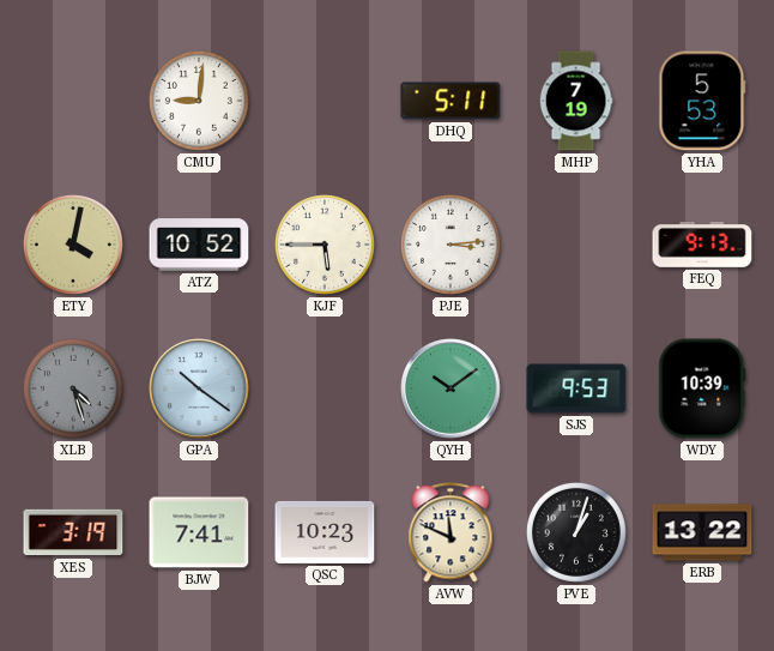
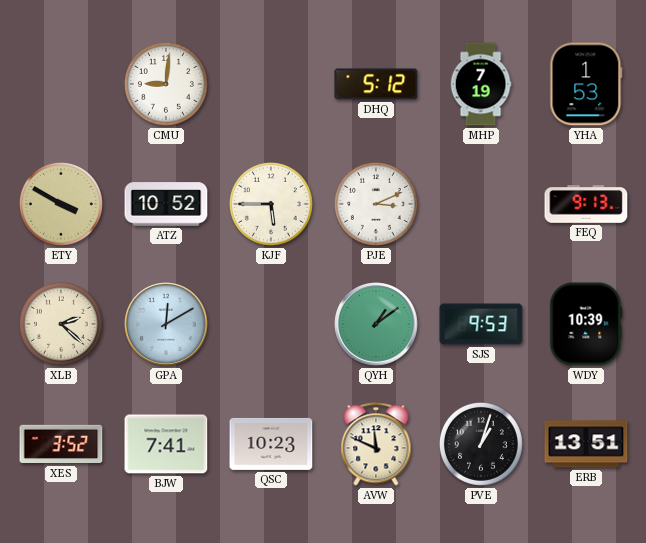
DHQ: 5:11 -> 5:12
YHA: 5:53 -> 1:53
ETY: 4:02 -> 3:50
PJE: 3:14 -> 3:11
XLB: 4:27 -> 2:22
XLB dial: grey -> cream
GPA: 10:21 -> 12:10
QYH: 10:09 -> 1:09
XES: 3:19 -> 3:52
ERB: 13:22 -> 13:51
